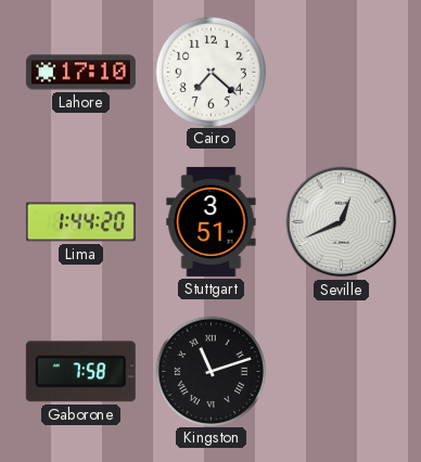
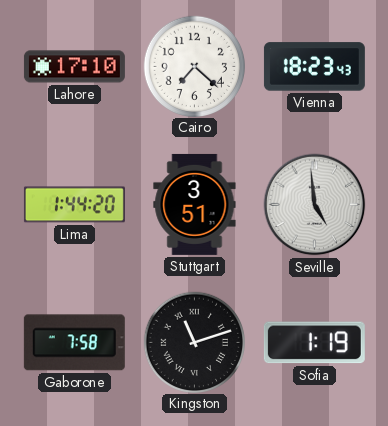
Vienna: none -> 18:23
Seville: 12:41 -> 4:59
Sofia: none -> 1:19
